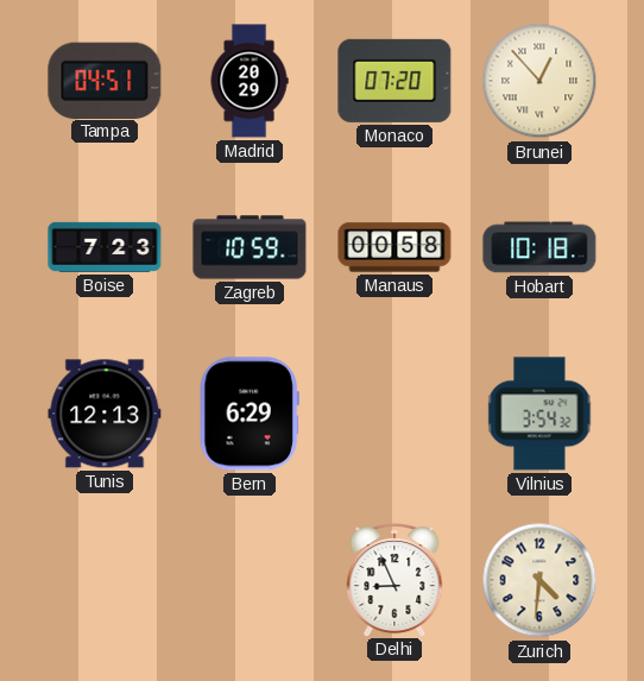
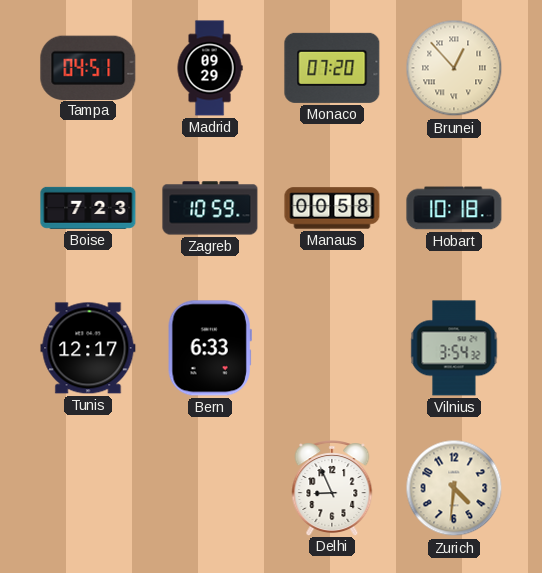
Madrid: 20:29 -> 09:29
Tunis: 12:13 -> 12:17
Bern: 6:29 -> 6:33
